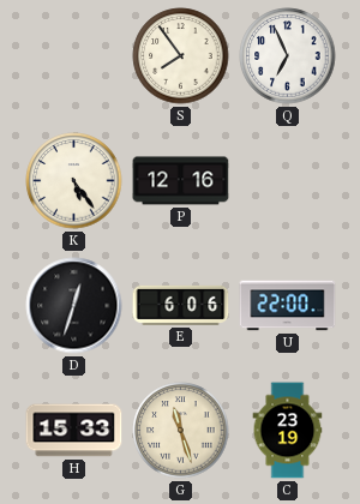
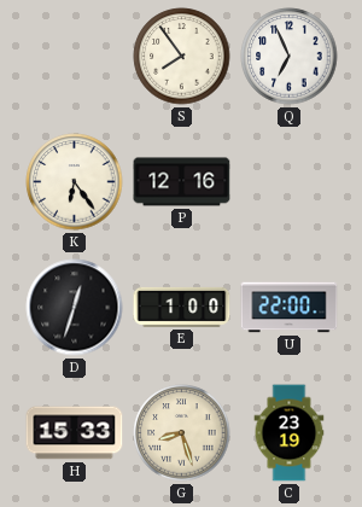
K: 5:24 -> 6:24
E: 6:06 -> 1:00
G: 11:27 -> 8:27
